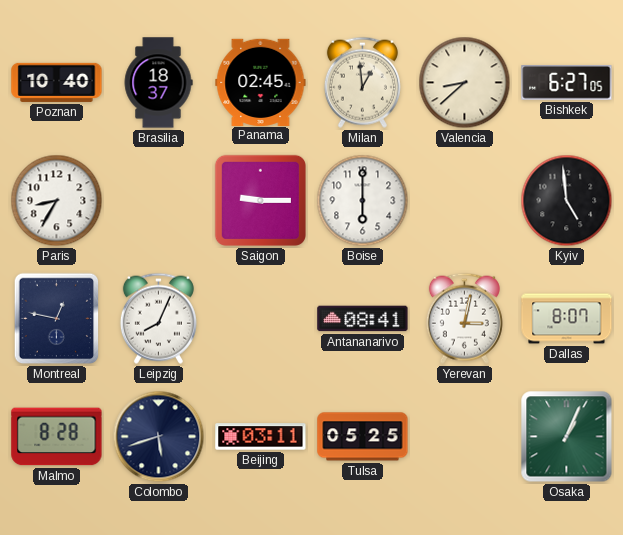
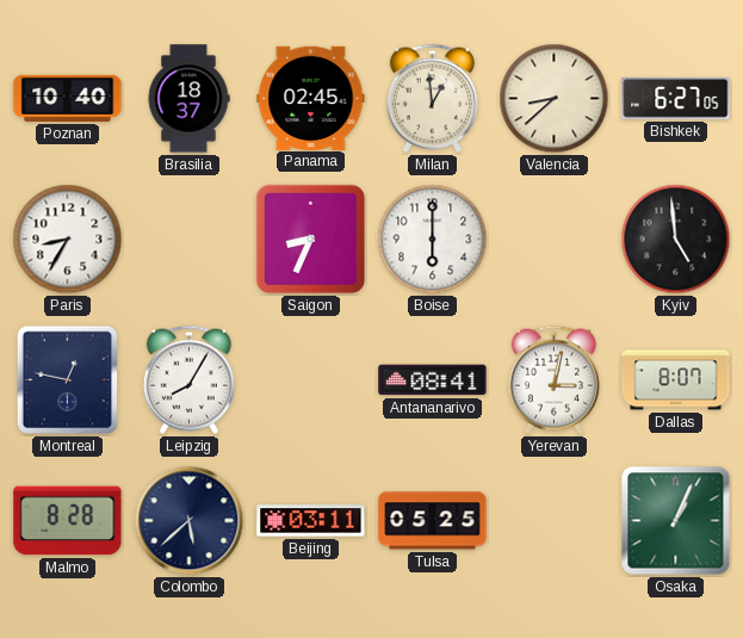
Saigon: 9:15 -> 8:34
Leipzig: 8:04 -> 8:05
Colombo: 5:42 -> 5:38
